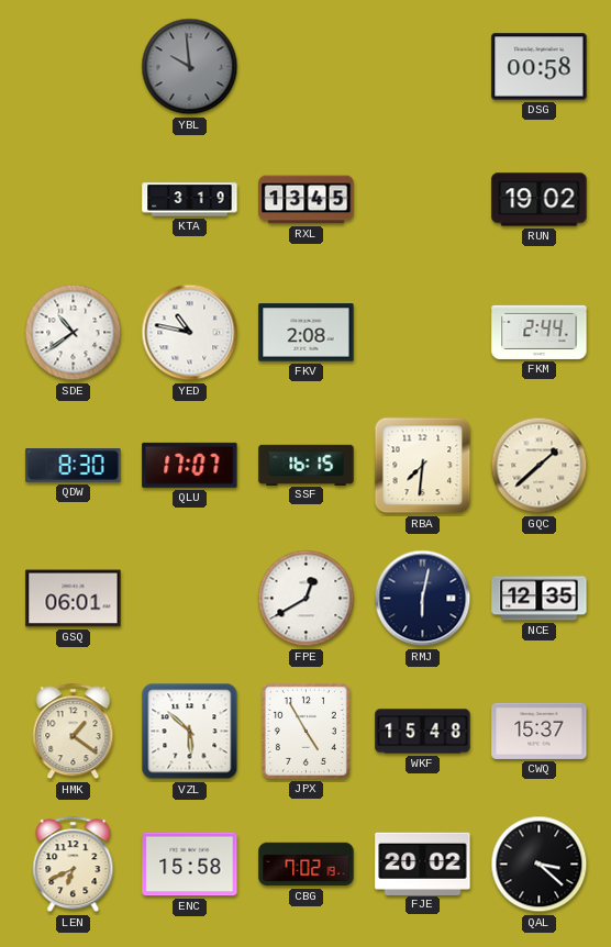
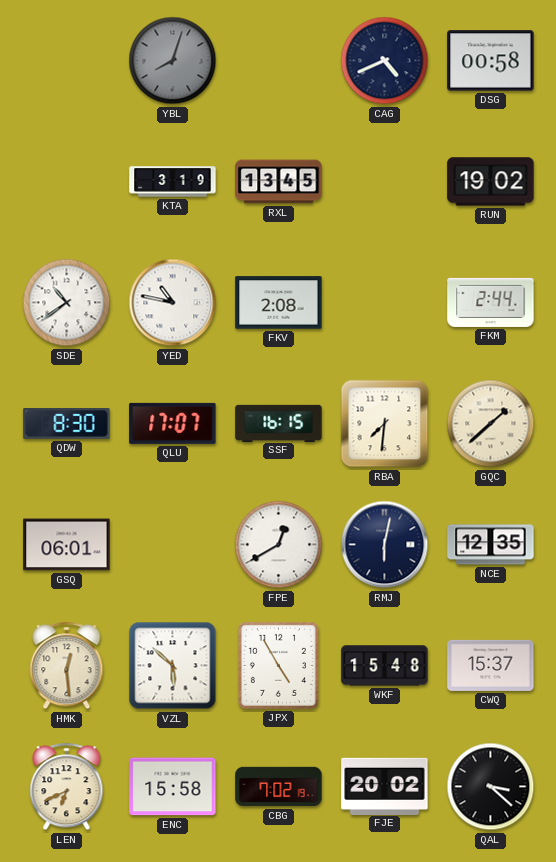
YBL: 9:59 -> 8:03
CAG: none -> 4:41
HMK: 1:21 -> 12:29
